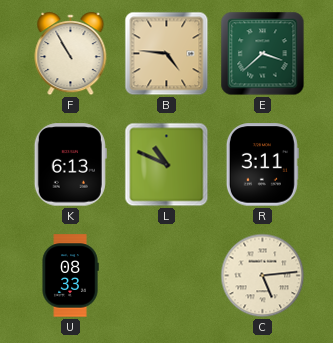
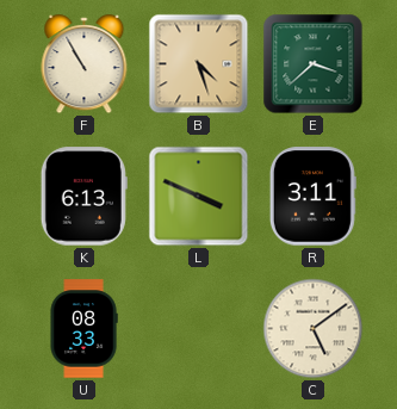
B: 4:46 -> 4:27
L: 10:49 -> 3:49
C: 5:14 -> 5:09
